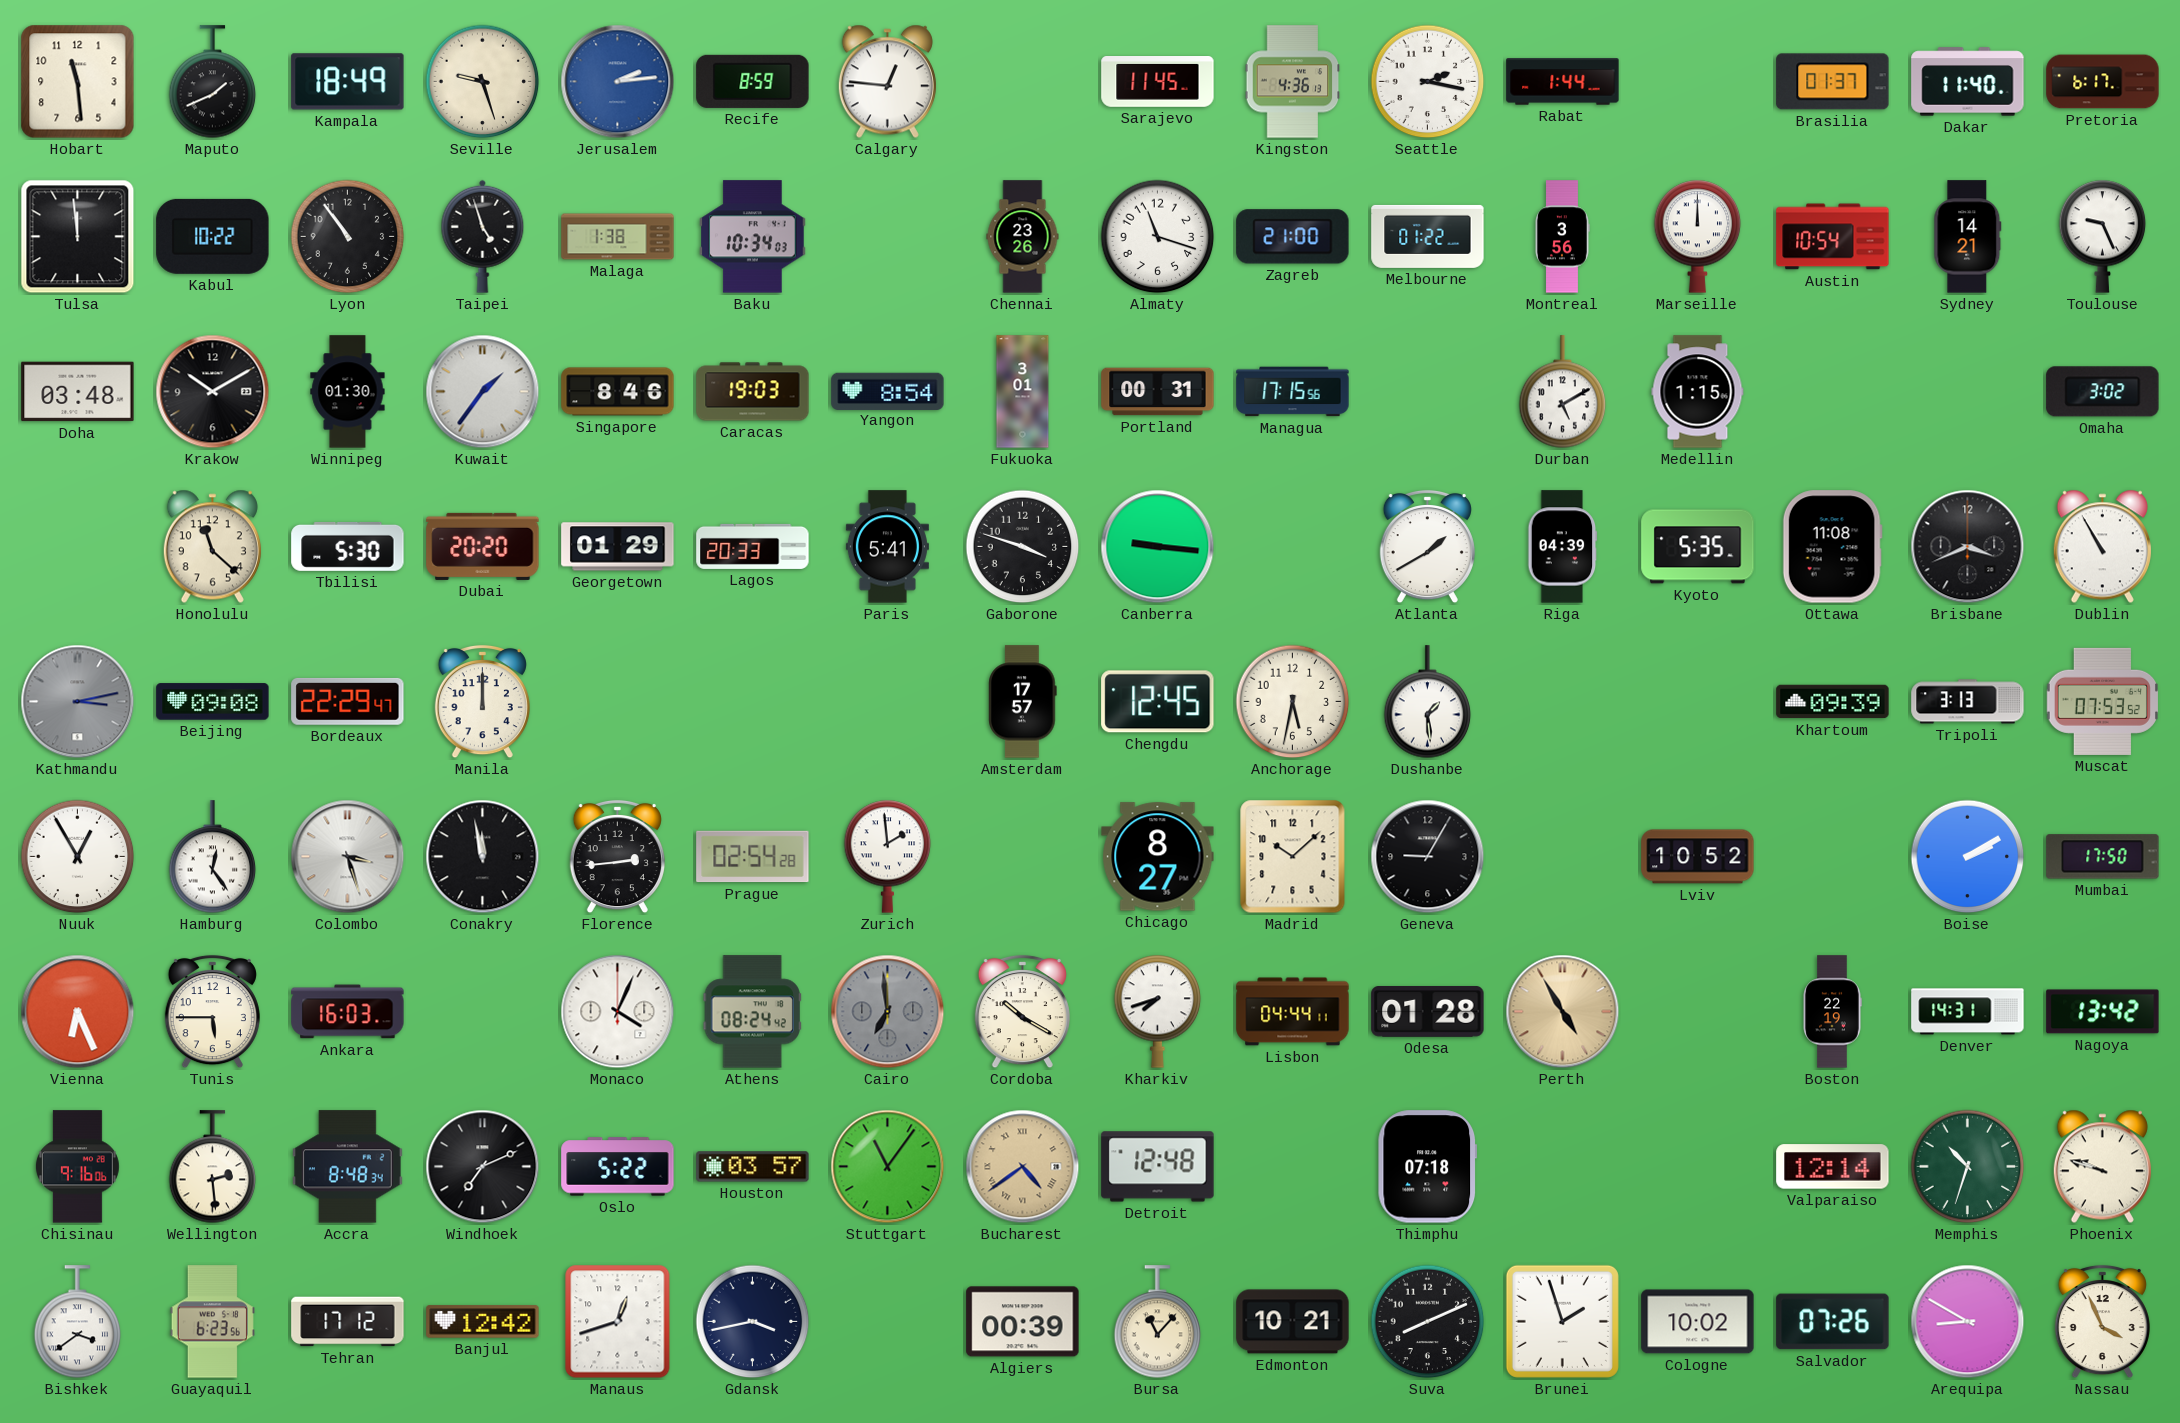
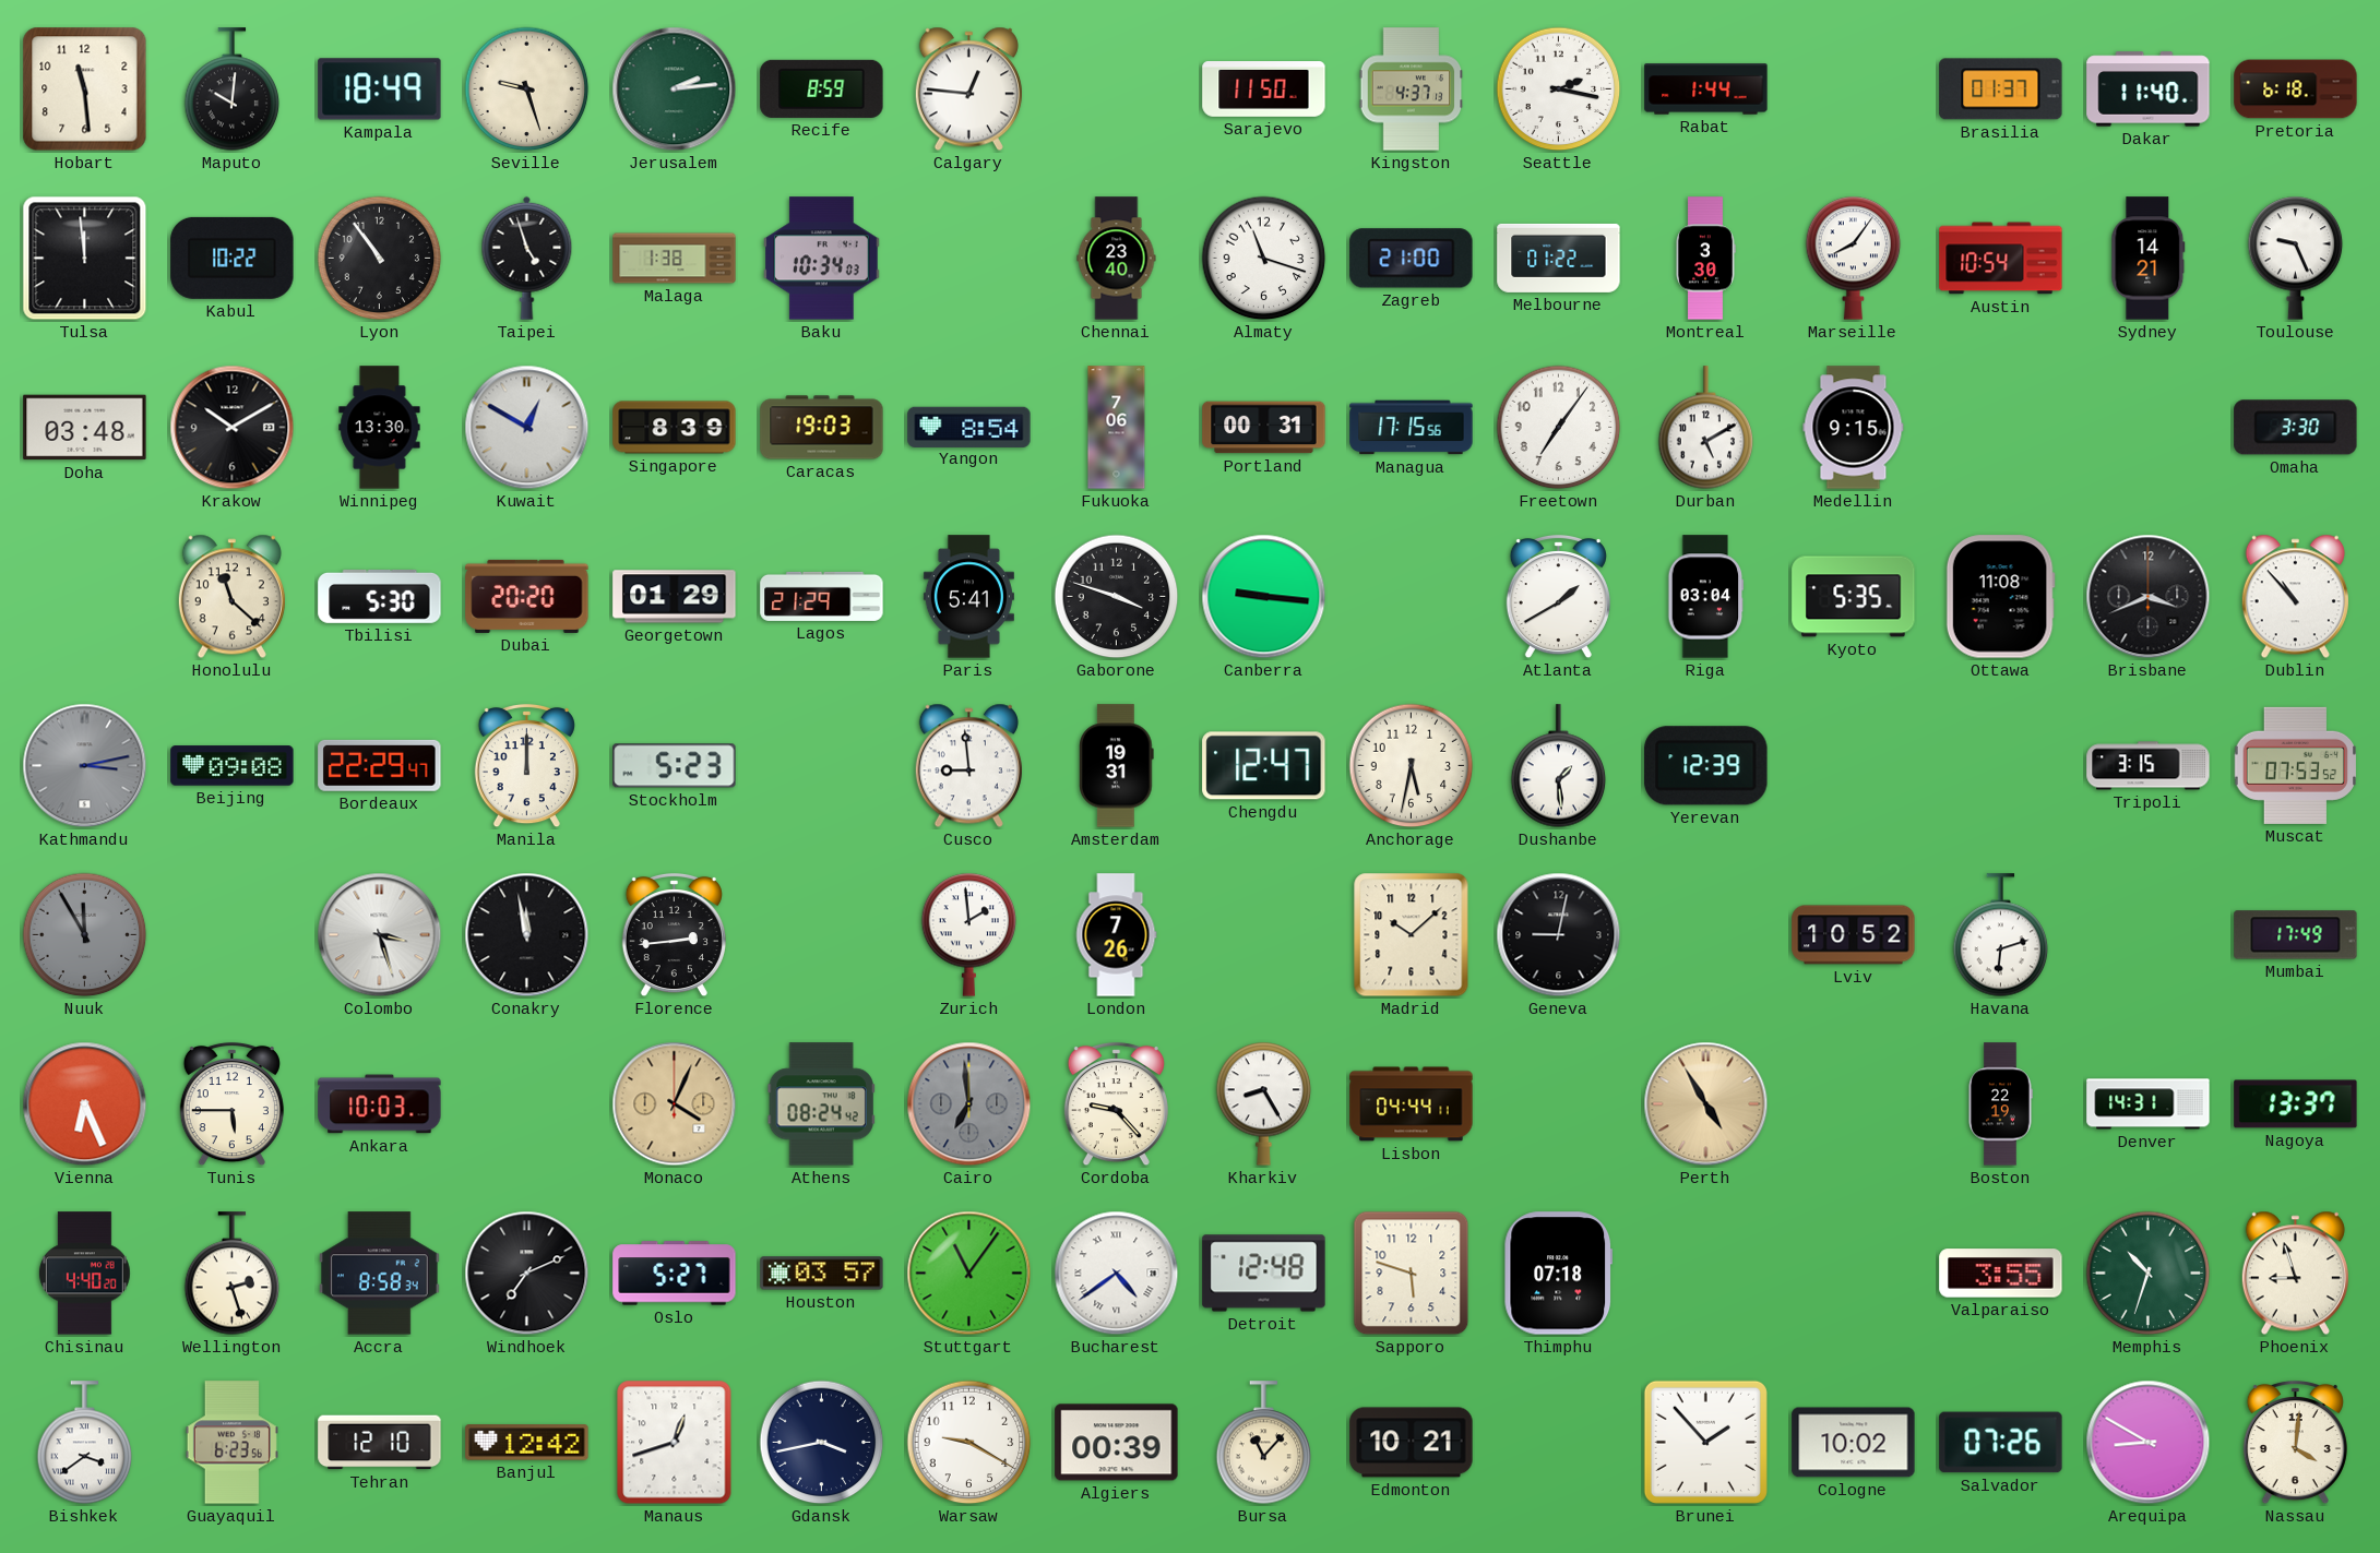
Maputo: 1:41 -> 10:01
Jerusalem dial: blue -> green
Sarajevo: 11:45 -> 11:50
Kingston: 4:36 -> 4:37
Pretoria: 6:17 -> 6:18
Chennai: 23:26 -> 23:40
Montreal: 3:56 -> 3:30
Marseille: 12:00 -> 8:06
Winnipeg: 01:30 -> 13:30
Kuwait: 1:36 -> 12:50
Singapore: 8:46 -> 8:39
Fukuoka: 3:01 -> 7:06
Freetown: none -> 7:06
Medellin: 1:15 -> 9:15
Omaha: 3:02 -> 3:30
Lagos: 20:33 -> 21:29
Riga: 04:39 -> 03:04
Dublin: 10:55 -> 10:53
Stockholm: none -> 5:23
Cusco: none -> 8:59
Amsterdam: 17:57 -> 19:31
Chengdu: 12:45 -> 12:47
Yerevan: none -> 12:39
Khartoum: 09:39 -> none
Tripoli: 3:13 -> 3:15
Nuuk: 12:55 -> 11:55
Nuuk dial: white -> grey
Hamburg: 12:24 -> none
Prague: 02:54 -> none
London: none -> 7:26
Chicago: 8:27 -> none
Geneva: 9:05 -> 9:02
Havana: none -> 6:12
Boise: 2:10 -> none
Mumbai: 17:50 -> 17:49
Ankara: 16:03 -> 10:03
Monaco dial: white -> champagne
Cordoba: 10:20 -> 9:23
Kharkiv: 7:42 -> 8:25
Odesa: 01:28 -> none
Nagoya: 13:42 -> 13:37
Chisinau: 9:16 -> 4:40
Wellington: 2:29 -> 2:27
Accra: 8:48 -> 8:58
Oslo: 5:22 -> 5:27
Bucharest dial: champagne -> white
Sapporo: none -> 5:48
Valparaiso: 12:14 -> 3:55
Phoenix: 9:48 -> 8:57
Tehran: 17:12 -> 12:10
Warsaw: none -> 9:20
Suva: 8:11 -> none
Brunei: 1:57 -> 1:53
Nassau: 3:56 -> 4:01
